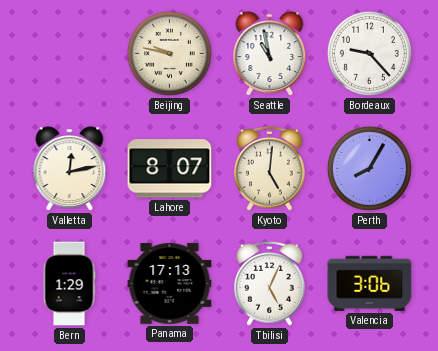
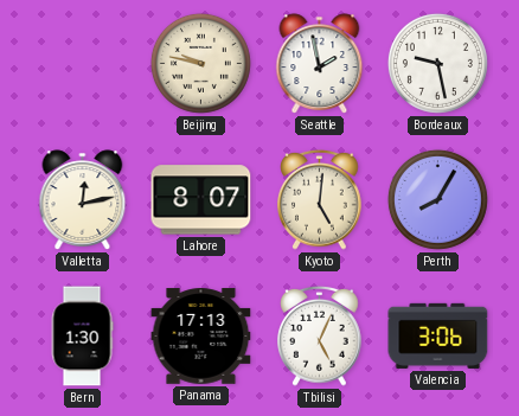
Seattle: 10:58 -> 1:58
Bordeaux: 9:23 -> 9:28
Bern: 1:29 -> 1:30
